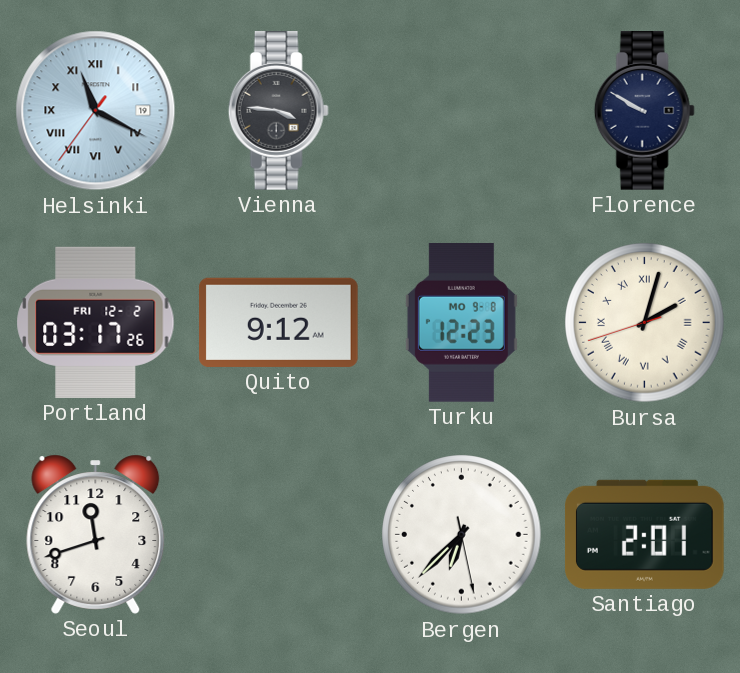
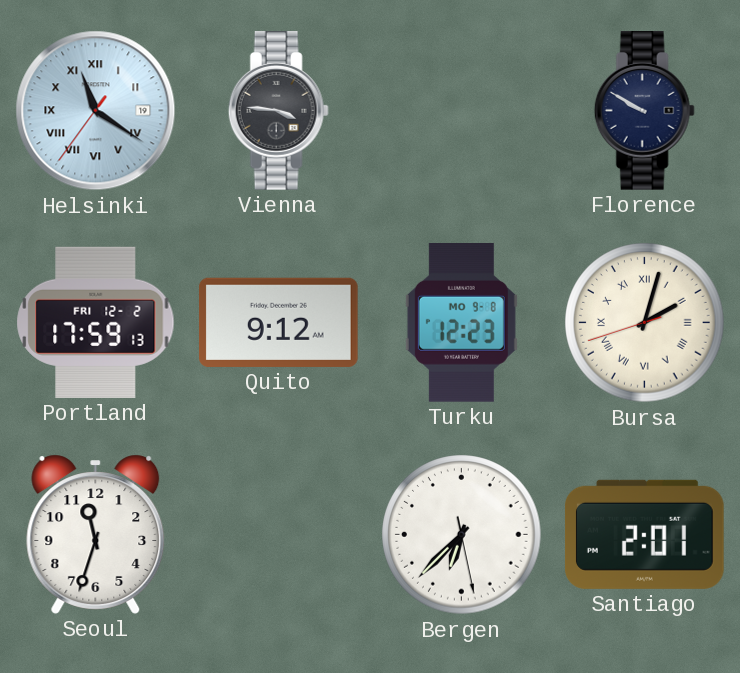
Helsinki: 11:19 -> 11:20
Portland: 03:17 -> 17:59
Seoul: 11:42 -> 11:33
